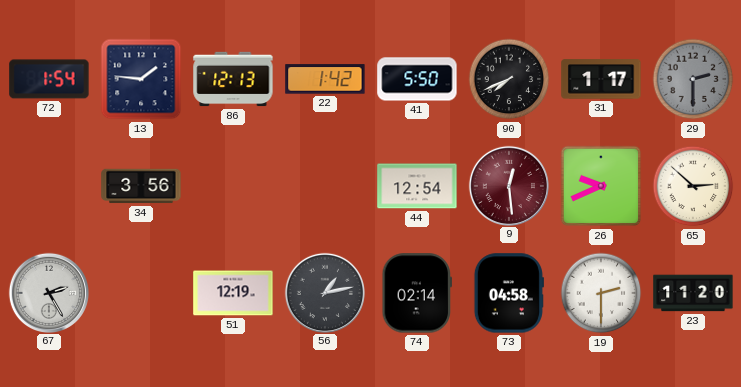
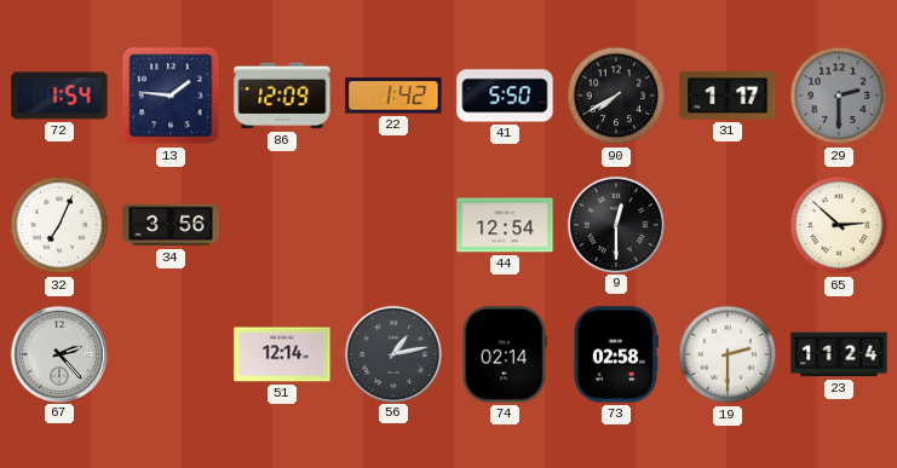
86: 12:13 -> 12:09
90: 7:41 -> 7:40
32: none -> 7:04
9: 12:29 -> 12:30
9 dial: burgundy -> black
26: 9:41 -> none
67: 2:25 -> 2:23
51: 12:19 -> 12:14
73: 04:58 -> 02:58
23: 11:20 -> 11:24
